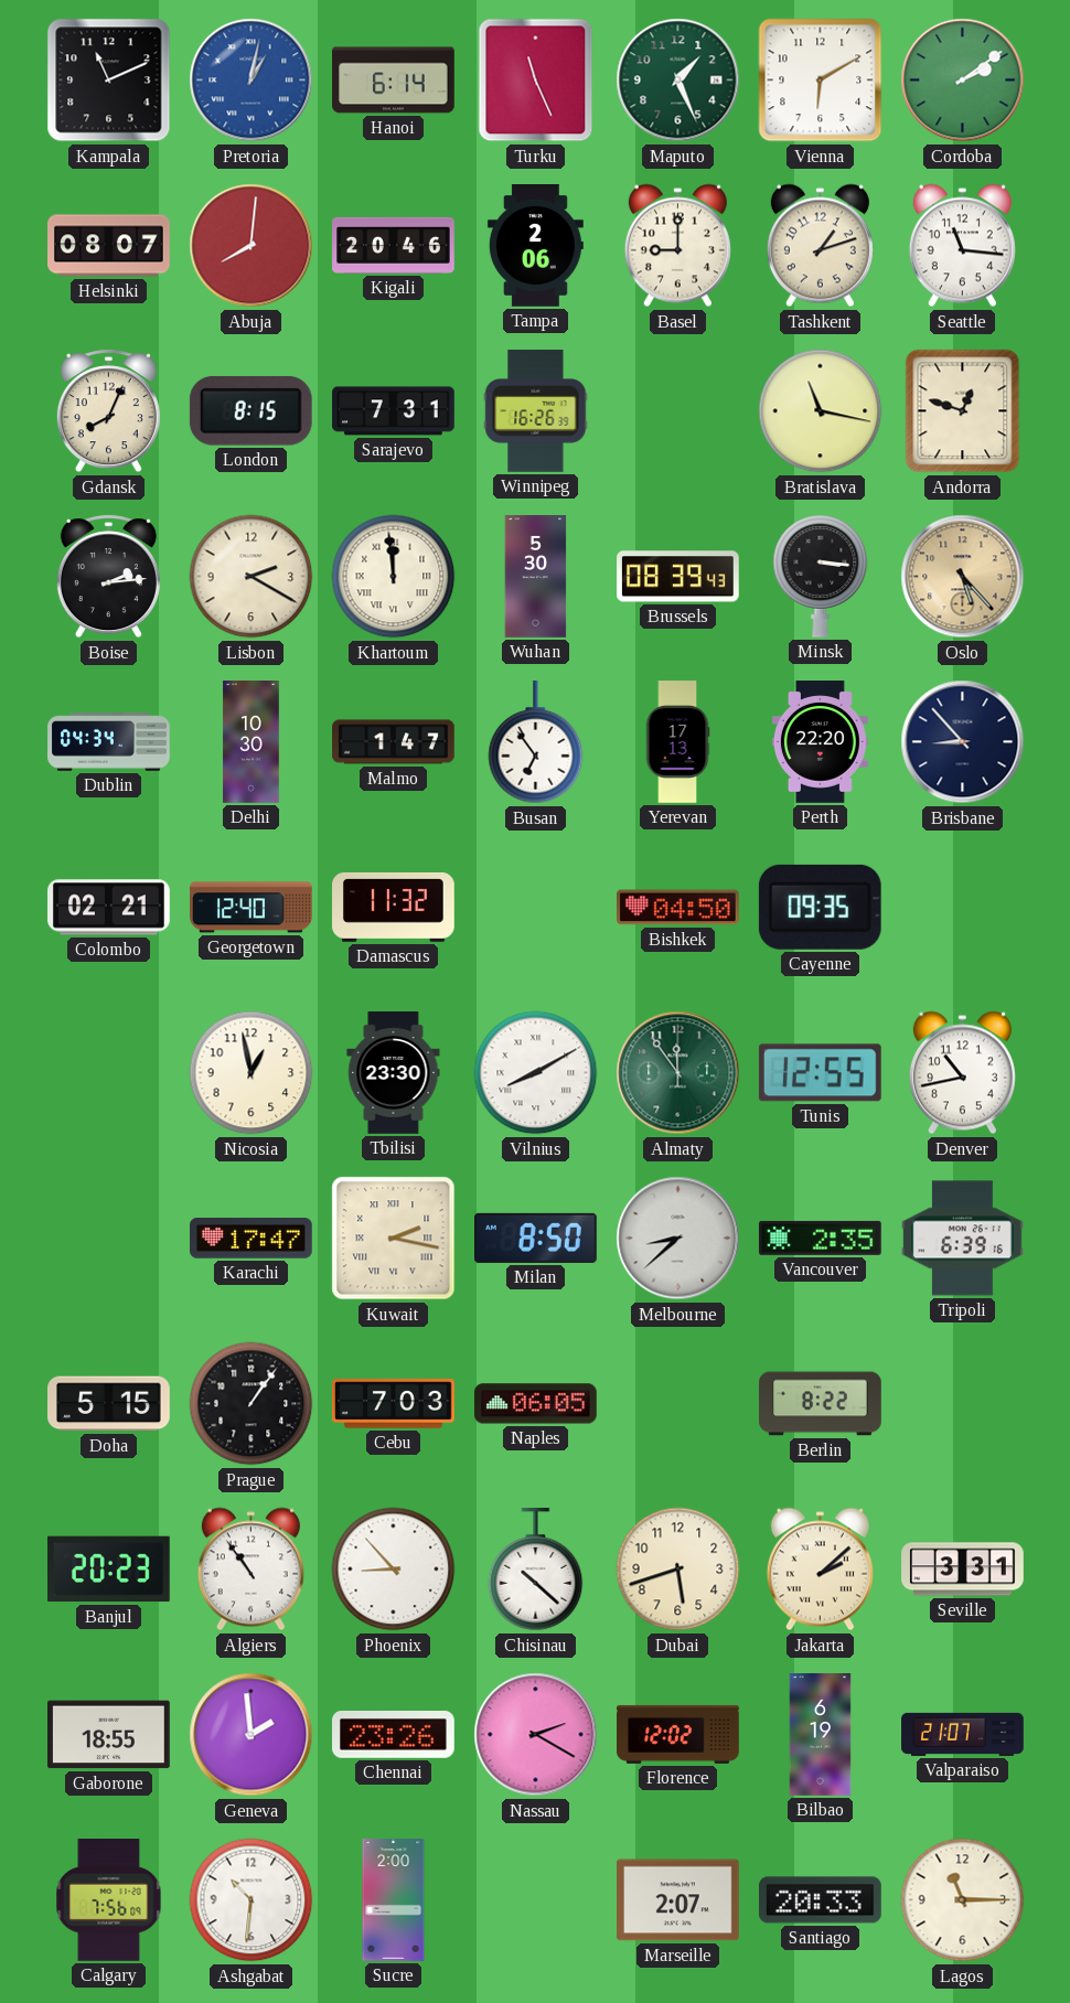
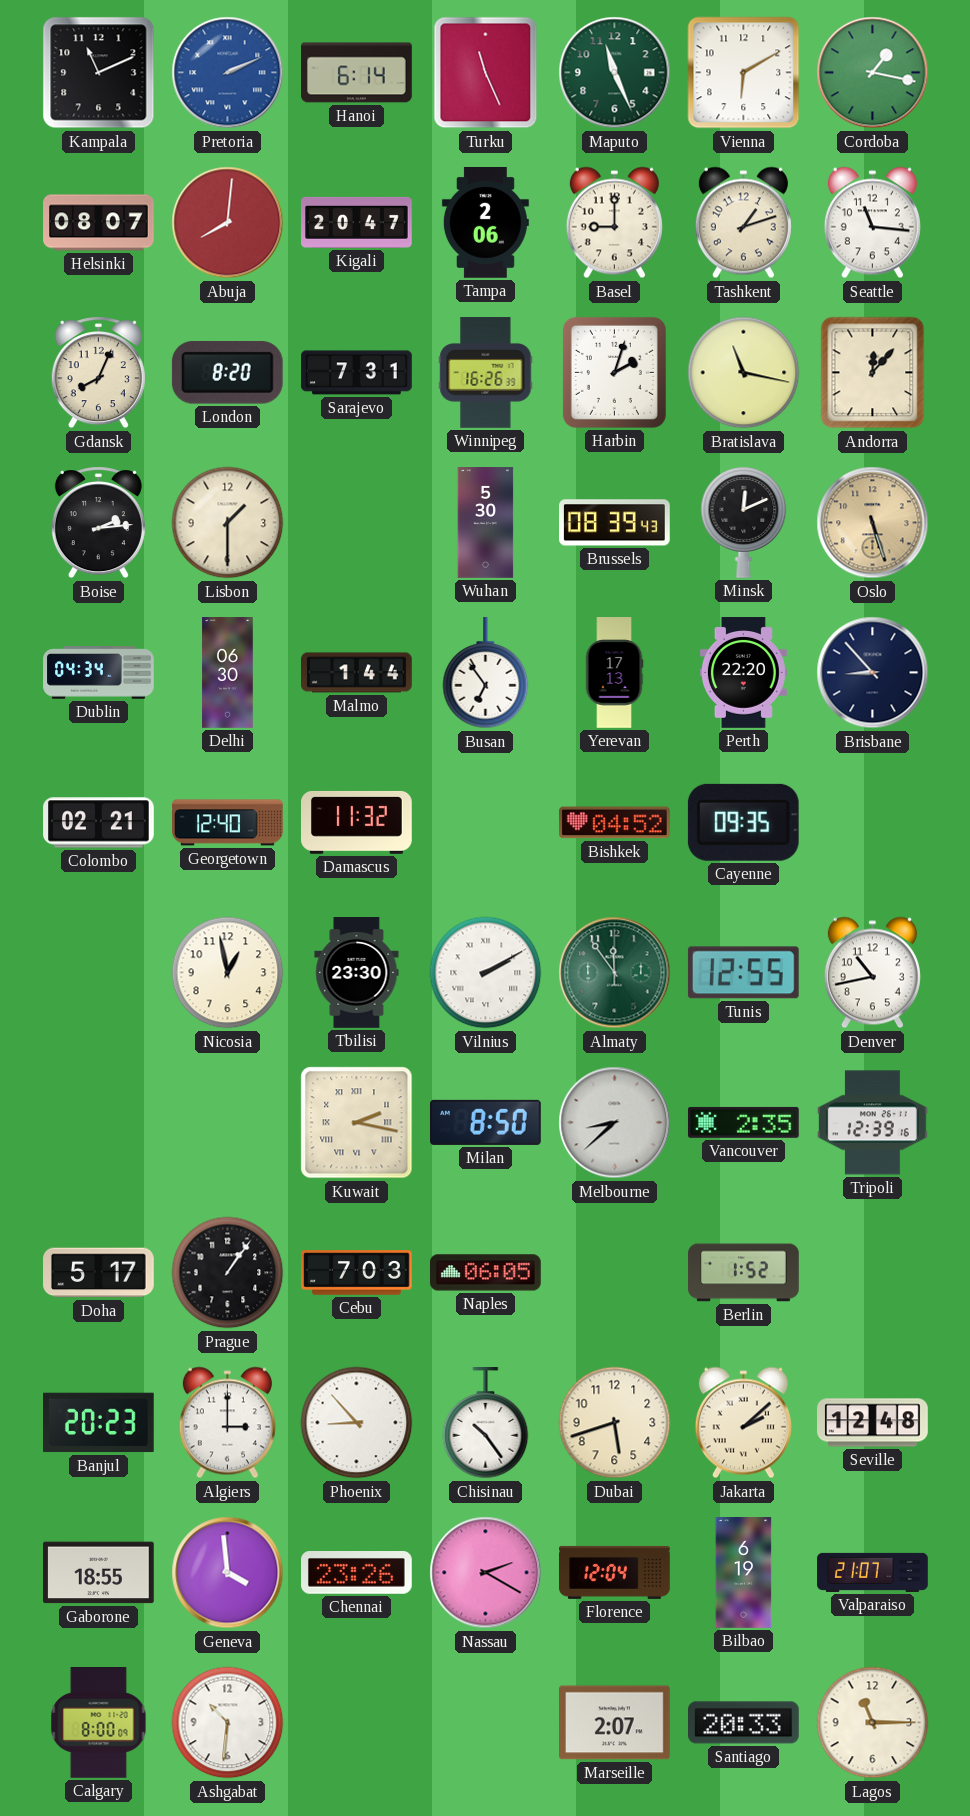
Pretoria: 1:02 -> 2:11
Maputo: 1:26 -> 11:26
Cordoba: 2:09 -> 1:17
Kigali: 20:46 -> 20:47
London: 8:15 -> 8:20
Harbin: none -> 2:03
Andorra: 12:48 -> 12:07
Lisbon: 2:20 -> 1:30
Khartoum: 11:59 -> none
Minsk: 3:16 -> 12:11
Oslo: 5:23 -> 5:27
Delhi: 10:30 -> 06:30
Malmo: 1:47 -> 1:44
Bishkek: 04:50 -> 04:52
Vilnius: 8:10 -> 2:10
Karachi: 17:47 -> none
Tripoli: 6:39 -> 12:39
Doha: 5:15 -> 5:17
Berlin: 8:22 -> 1:52
Algiers: 10:54 -> 3:00
Chisinau: 10:22 -> 10:24
Seville: 3:31 -> 12:48
Geneva: 1:59 -> 3:59
Florence: 12:02 -> 12:04
Calgary: 7:56 -> 8:00
Sucre: 2:00 -> none
